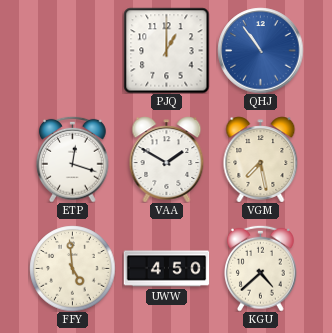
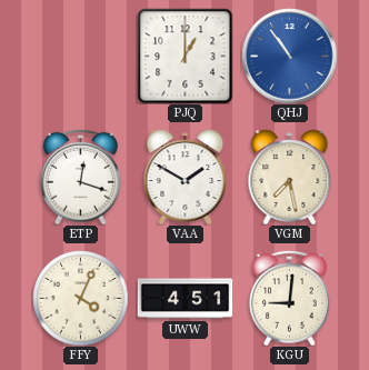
FFY: 4:59 -> 4:04
UWW: 4:50 -> 4:51
KGU: 4:38 -> 9:01
